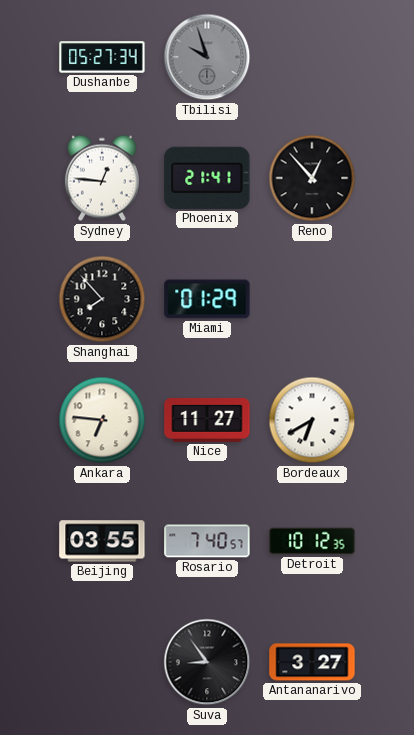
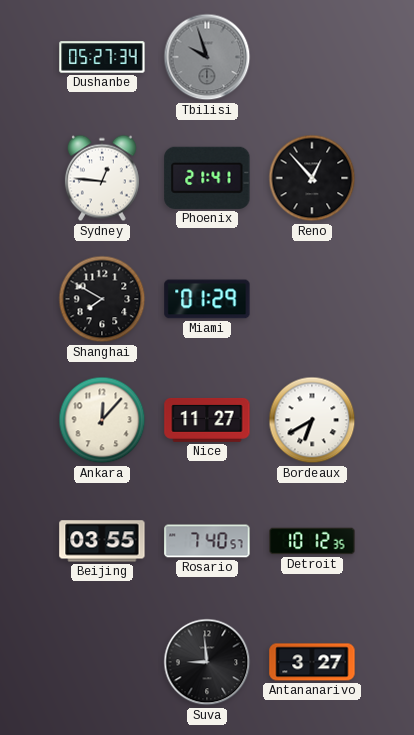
Shanghai: 7:53 -> 7:50
Ankara: 6:46 -> 12:07
Suva: 8:54 -> 8:59
